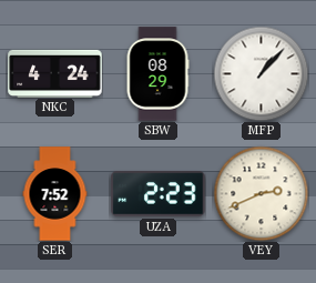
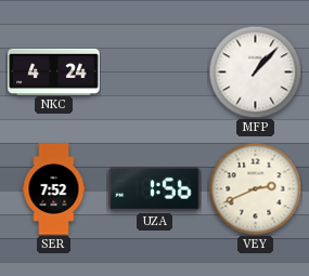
SBW: 08:29 -> none
UZA: 2:23 -> 1:56
